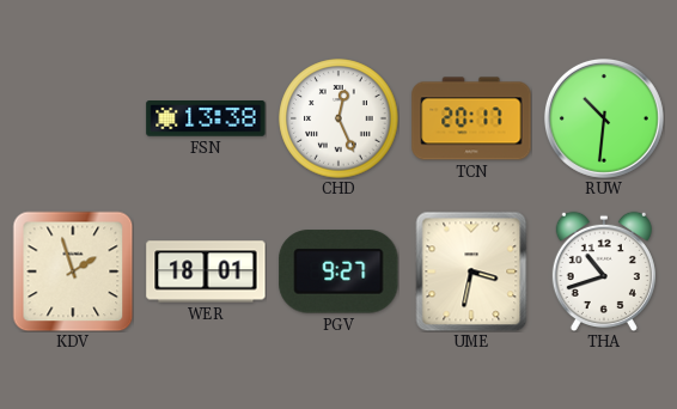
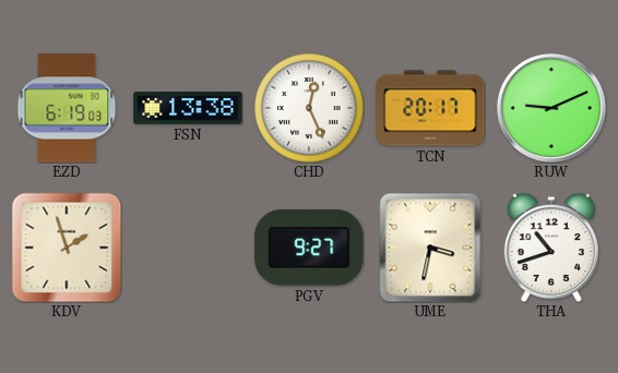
EZD: none -> 6:19
RUW: 10:31 -> 9:11
WER: 18:01 -> none
